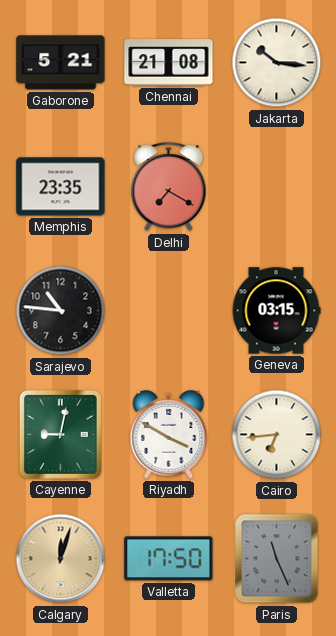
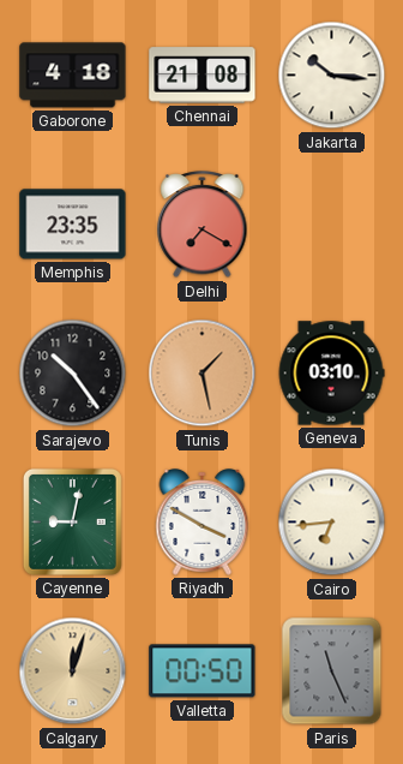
Gaborone: 5:21 -> 4:18
Sarajevo: 10:46 -> 10:24
Tunis: none -> 1:28
Geneva: 03:15 -> 03:10
Valletta: 17:50 -> 00:50
